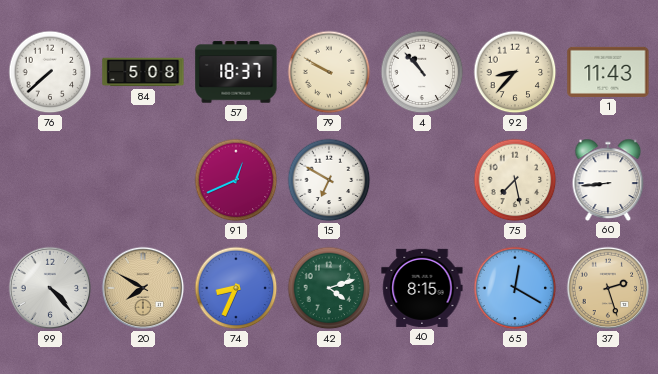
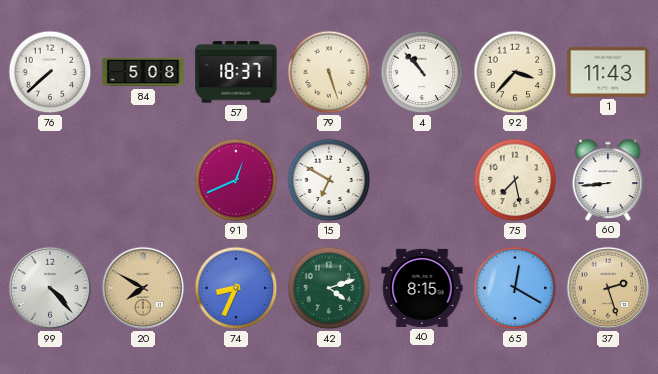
79: 9:50 -> 5:27
92: 8:37 -> 3:37
